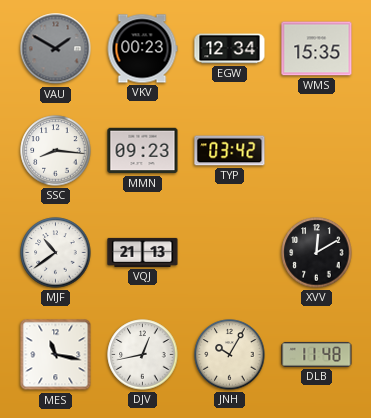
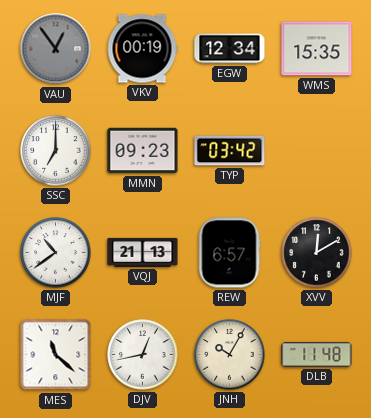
VAU: 1:50 -> 12:54
VKV: 00:23 -> 00:19
SSC: 8:16 -> 7:00
REW: none -> 6:57
MES: 11:17 -> 11:22
